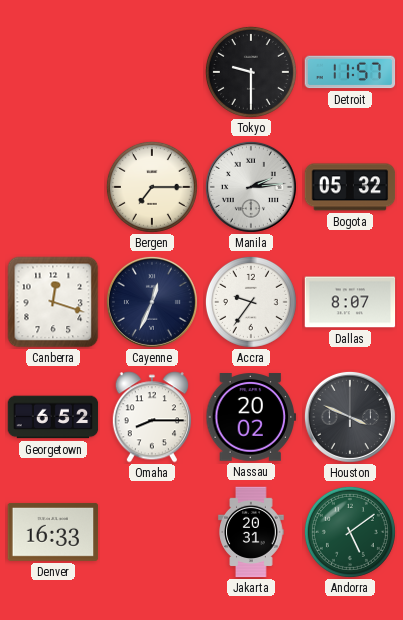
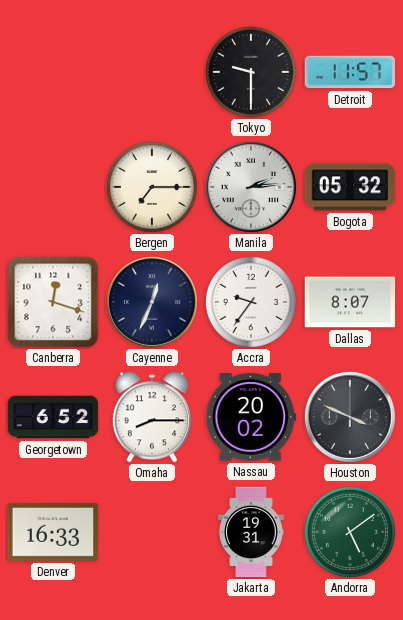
Jakarta: 20:31 -> 19:31
